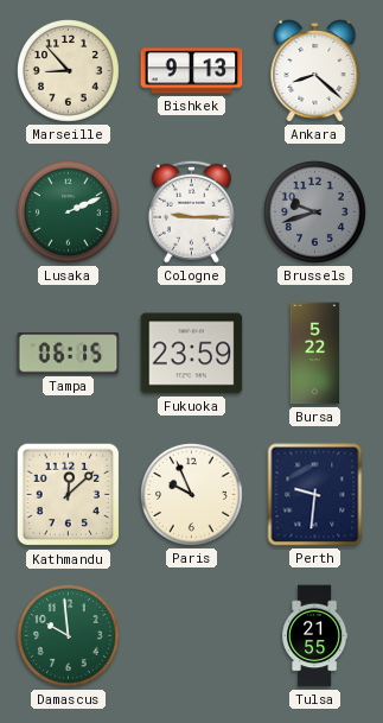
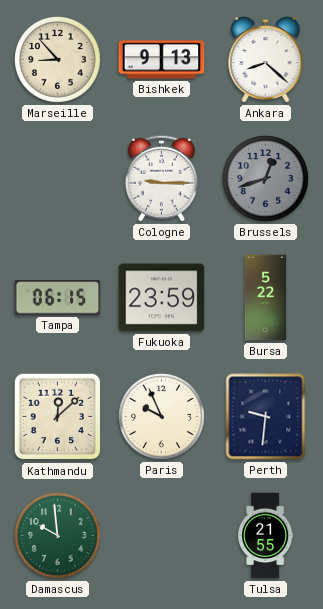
Lusaka: 2:11 -> none
Brussels: 9:42 -> 12:42
